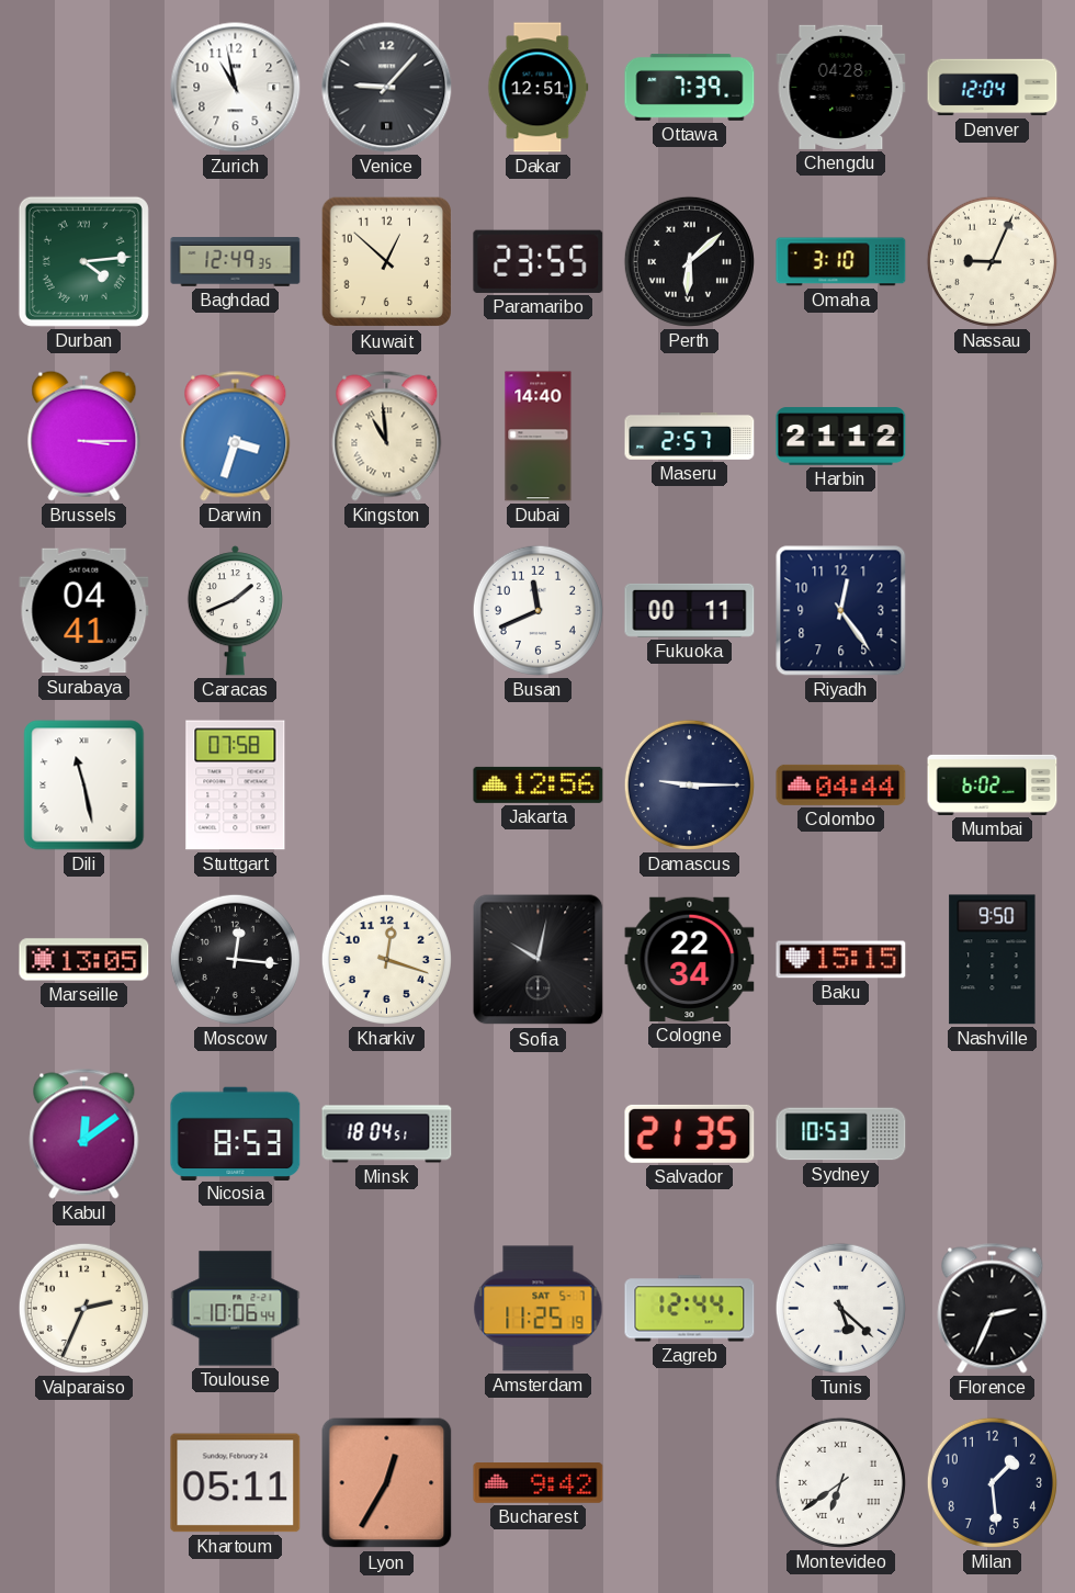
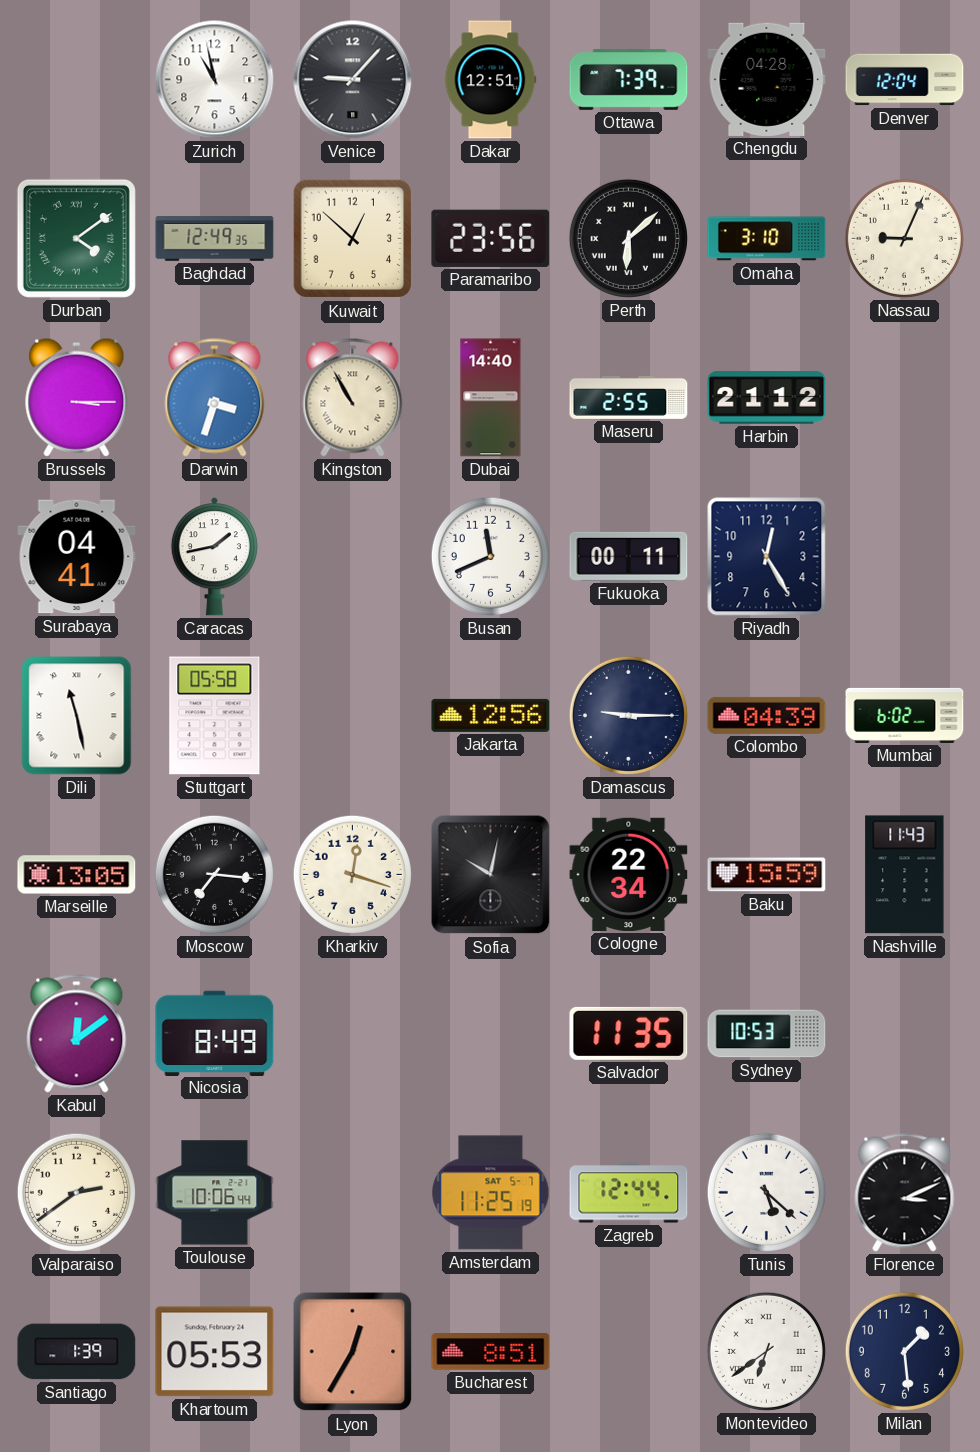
Durban: 4:14 -> 4:09
Paramaribo: 23:55 -> 23:56
Kingston: 10:59 -> 10:55
Maseru: 2:57 -> 2:55
Caracas: 1:41 -> 1:43
Riyadh: 12:24 -> 12:25
Stuttgart: 07:58 -> 05:58
Colombo: 04:44 -> 04:39
Moscow: 12:16 -> 7:16
Baku: 15:15 -> 15:59
Nashville: 9:50 -> 11:43
Nicosia: 8:53 -> 8:49
Minsk: 18:04 -> none
Salvador: 21:35 -> 11:35
Valparaiso: 2:34 -> 2:39
Florence: 2:34 -> 3:11
Santiago: none -> 1:39
Khartoum: 05:11 -> 05:53
Bucharest: 9:42 -> 8:51
